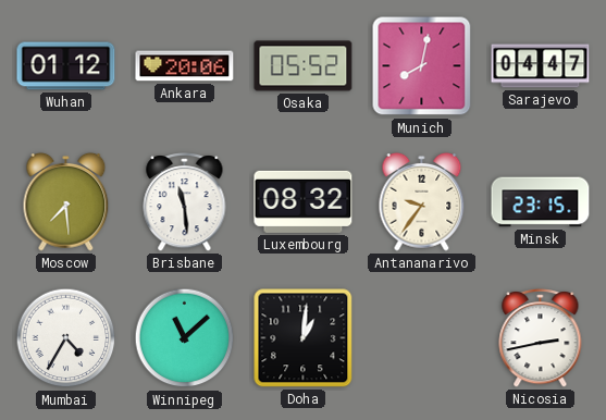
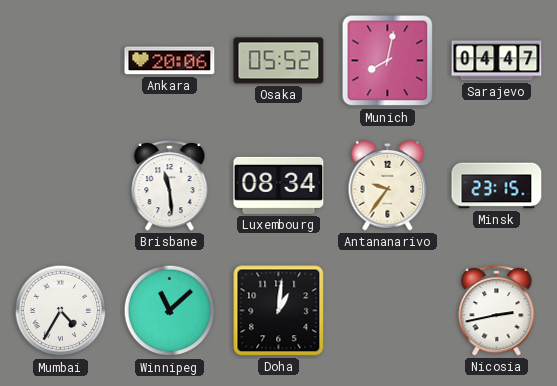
Wuhan: 01:12 -> none
Moscow: 7:29 -> none
Luxembourg: 08:32 -> 08:34
